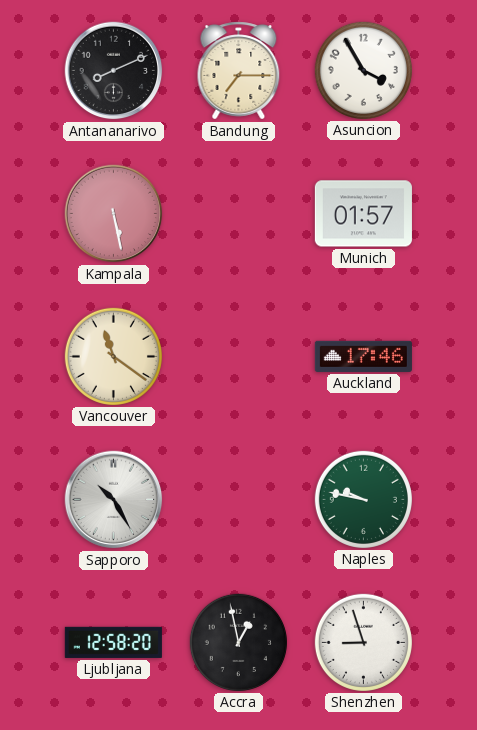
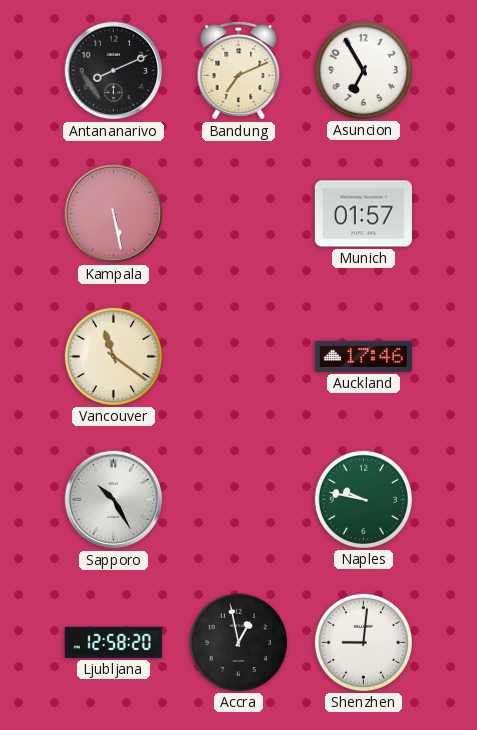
Bandung: 7:15 -> 7:11
Asuncion: 3:55 -> 6:55
Shenzhen: 8:57 -> 9:01
